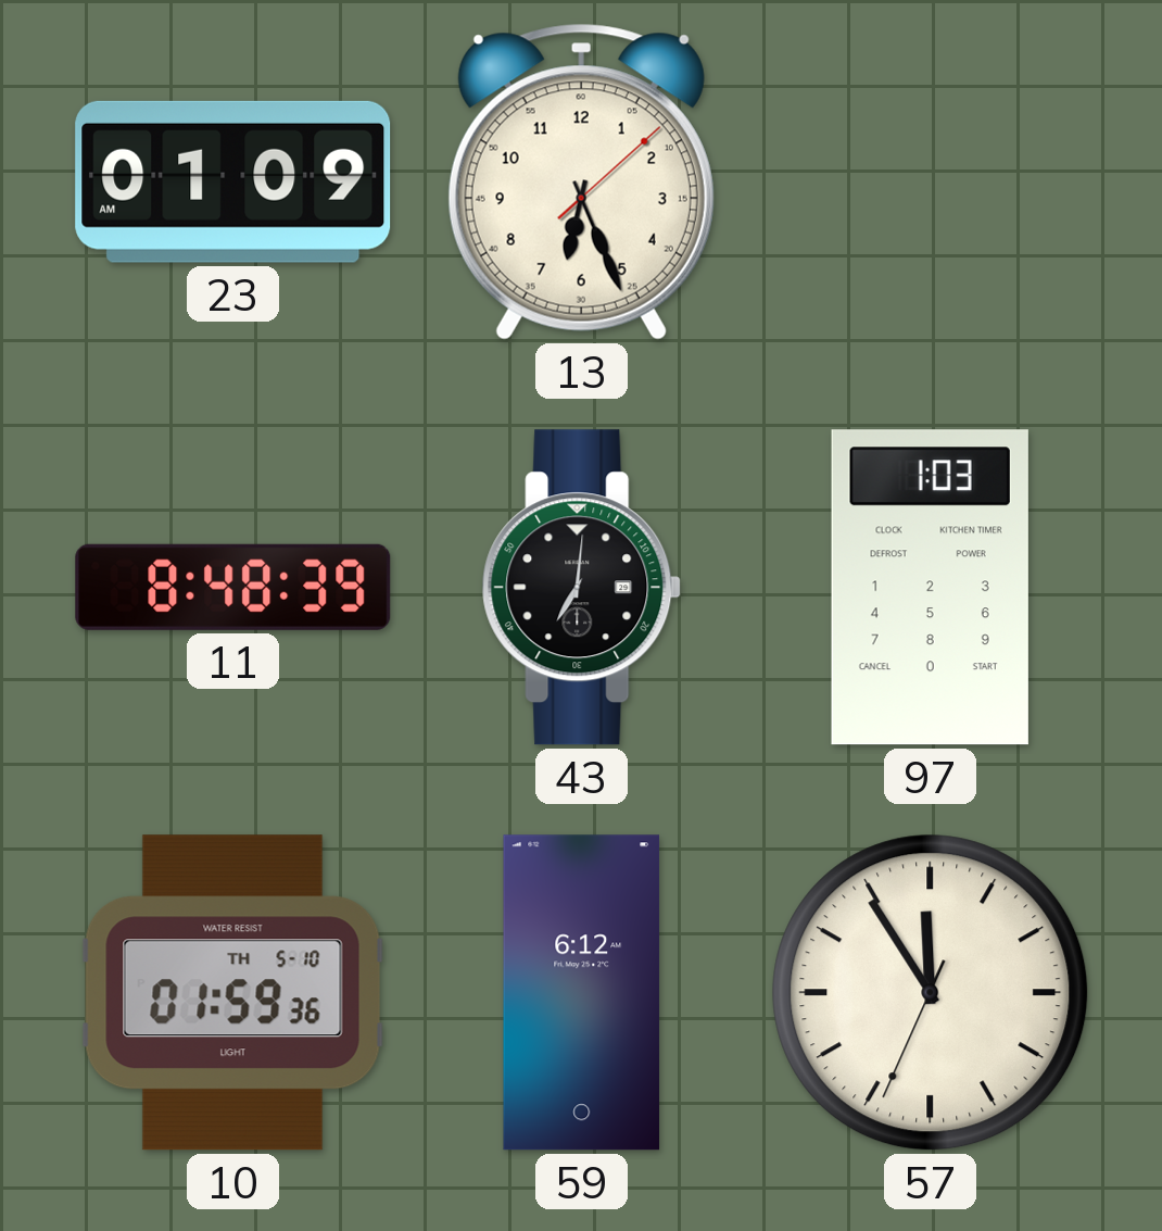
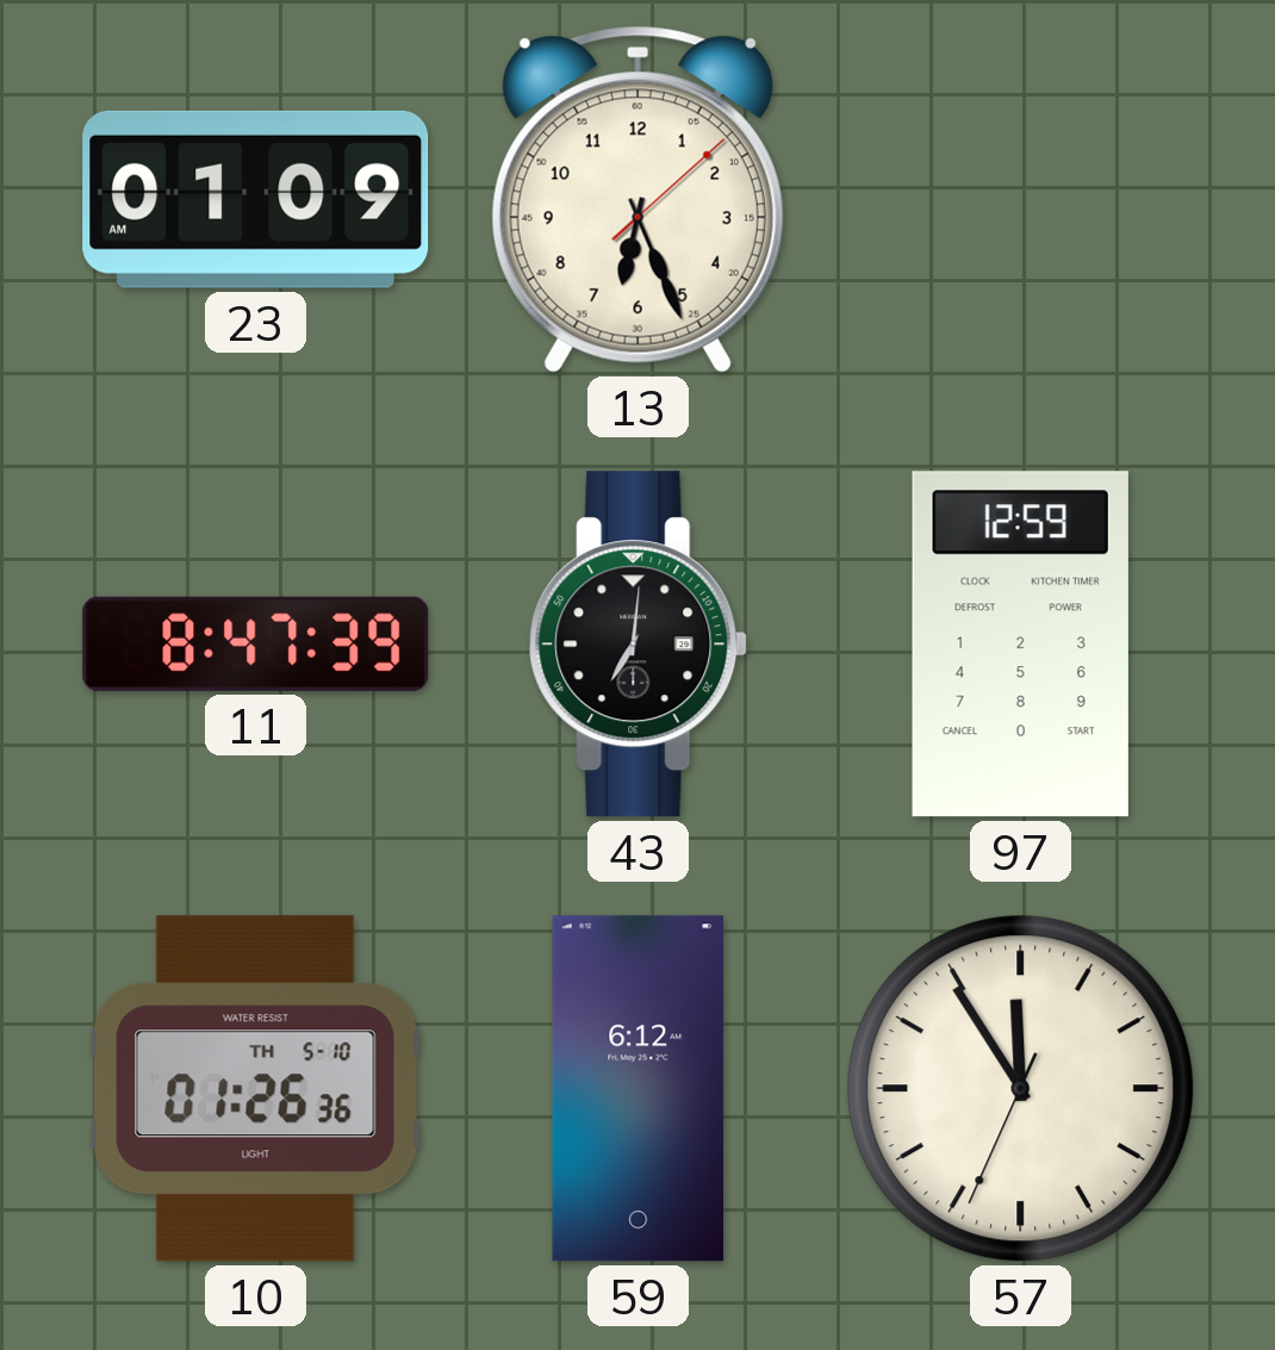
11: 8:48 -> 8:47
97: 1:03 -> 12:59
10: 01:59 -> 01:26
